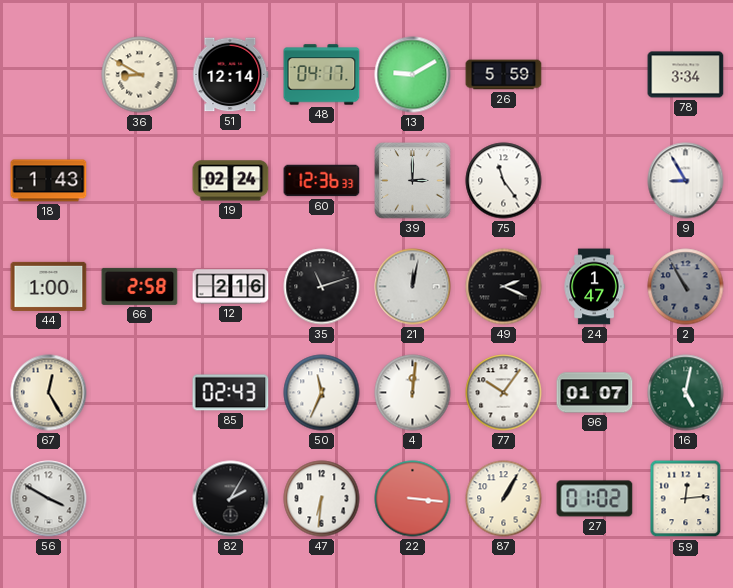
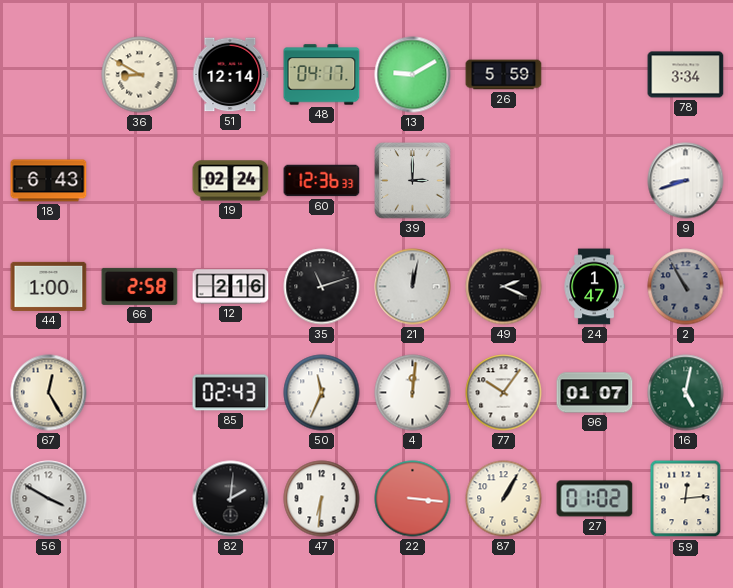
18: 1:43 -> 6:43
75: 11:24 -> none
9: 8:55 -> 8:42
82: 2:05 -> 2:01
